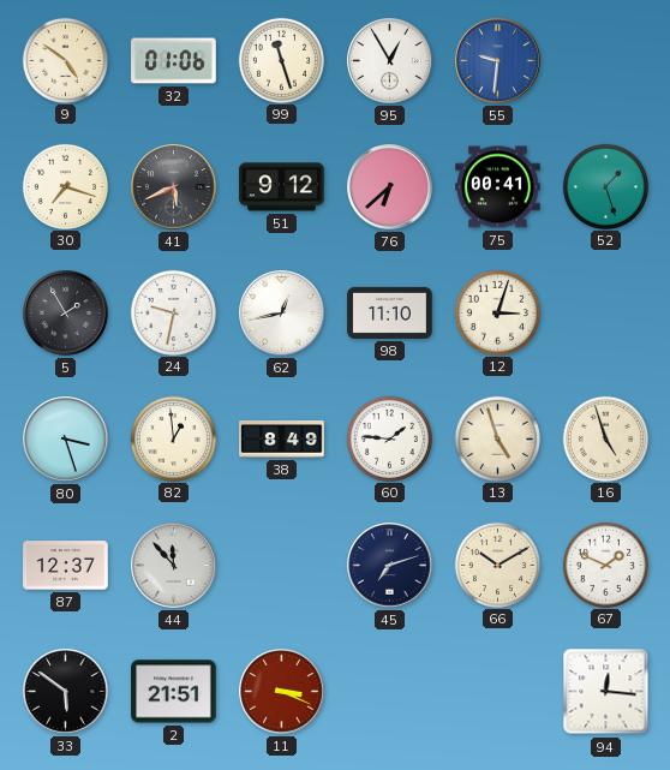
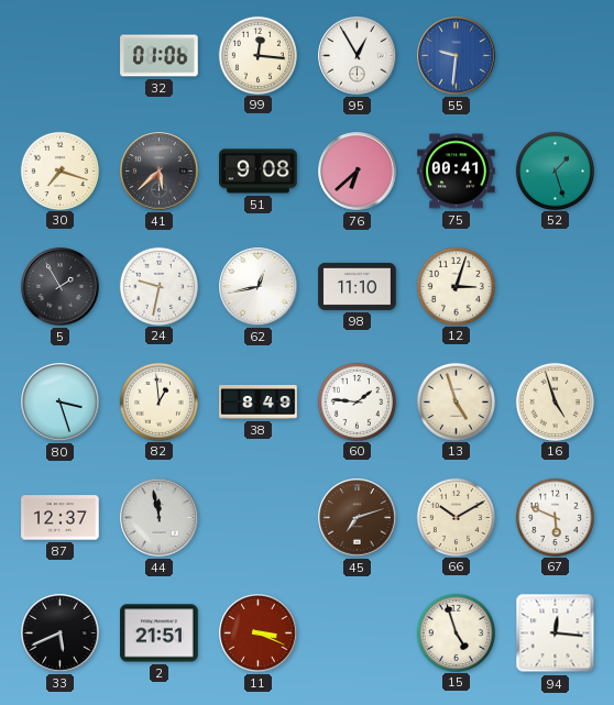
9: 4:51 -> none
99: 11:27 -> 12:16
41: 5:41 -> 5:38
51: 9:12 -> 9:08
44: 11:53 -> 11:58
45 dial: navy -> brown
67: 1:49 -> 5:49
33: 5:51 -> 5:41
15: none -> 4:57
